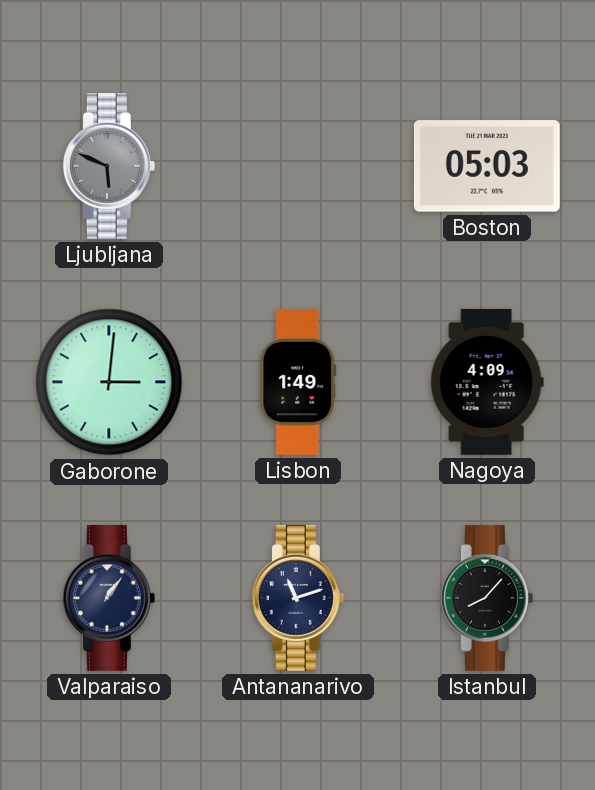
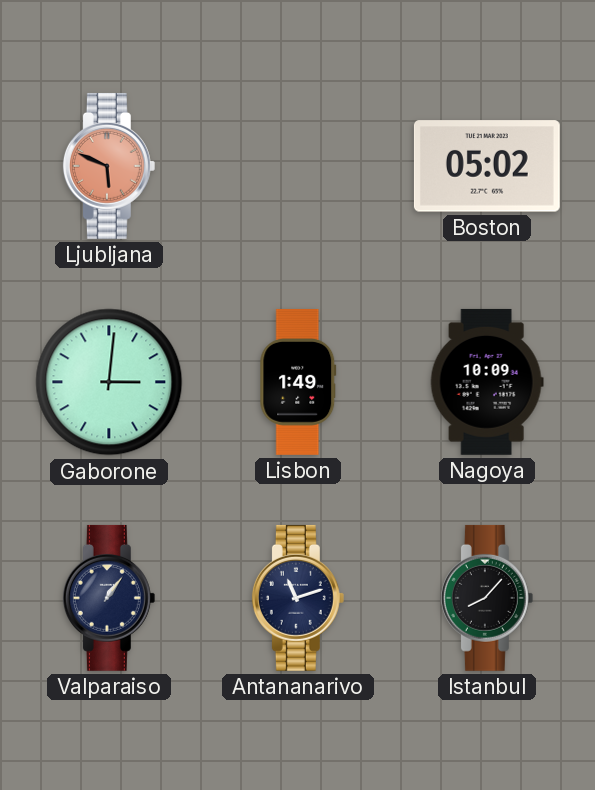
Ljubljana dial: grey -> salmon
Boston: 05:03 -> 05:02
Nagoya: 4:09 -> 10:09
